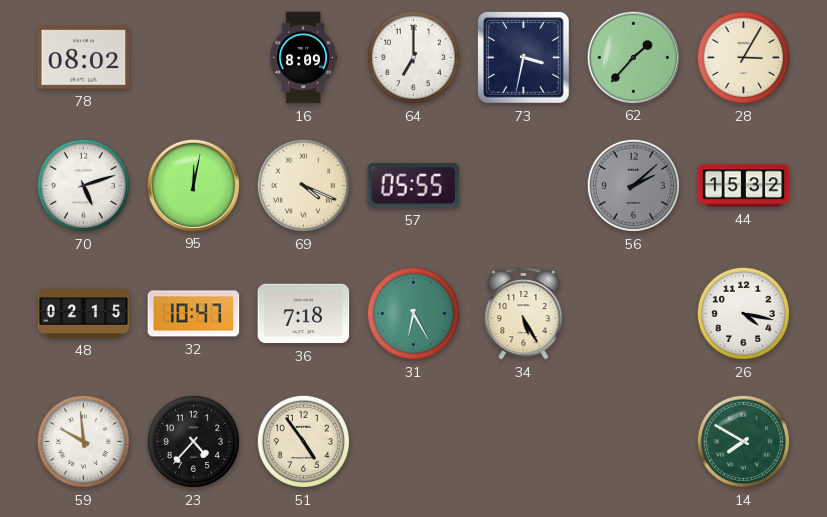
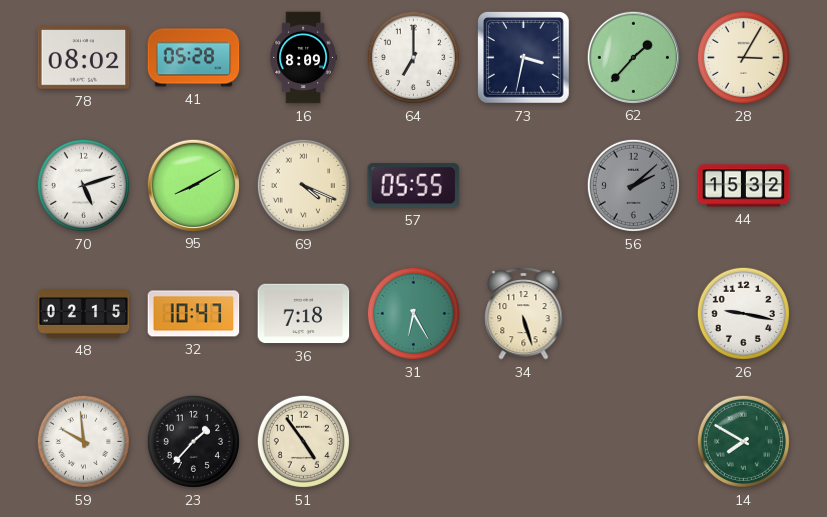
41: none -> 05:28
95: 12:02 -> 8:10
34: 5:25 -> 5:27
26: 4:17 -> 9:17
23: 4:37 -> 1:37
